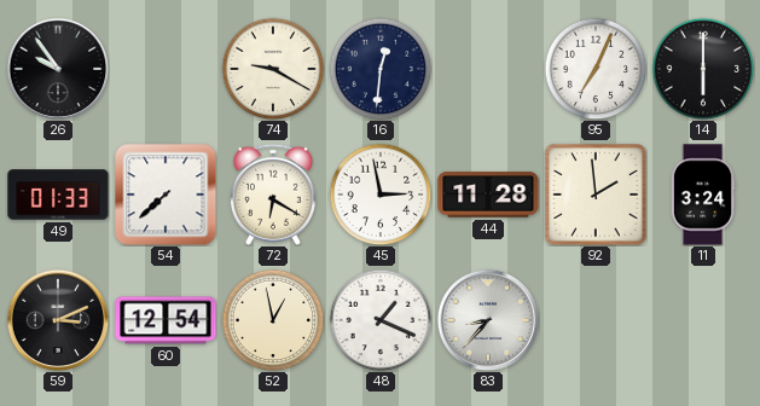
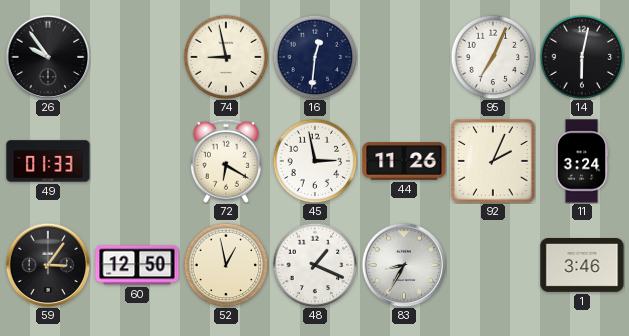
74: 9:20 -> 8:58
14: 6:00 -> 6:02
54: 7:38 -> none
44: 11:28 -> 11:26
92: 1:59 -> 2:04
59: 3:11 -> 3:06
60: 12:54 -> 12:50
83: 8:37 -> 8:35
1: none -> 3:46
